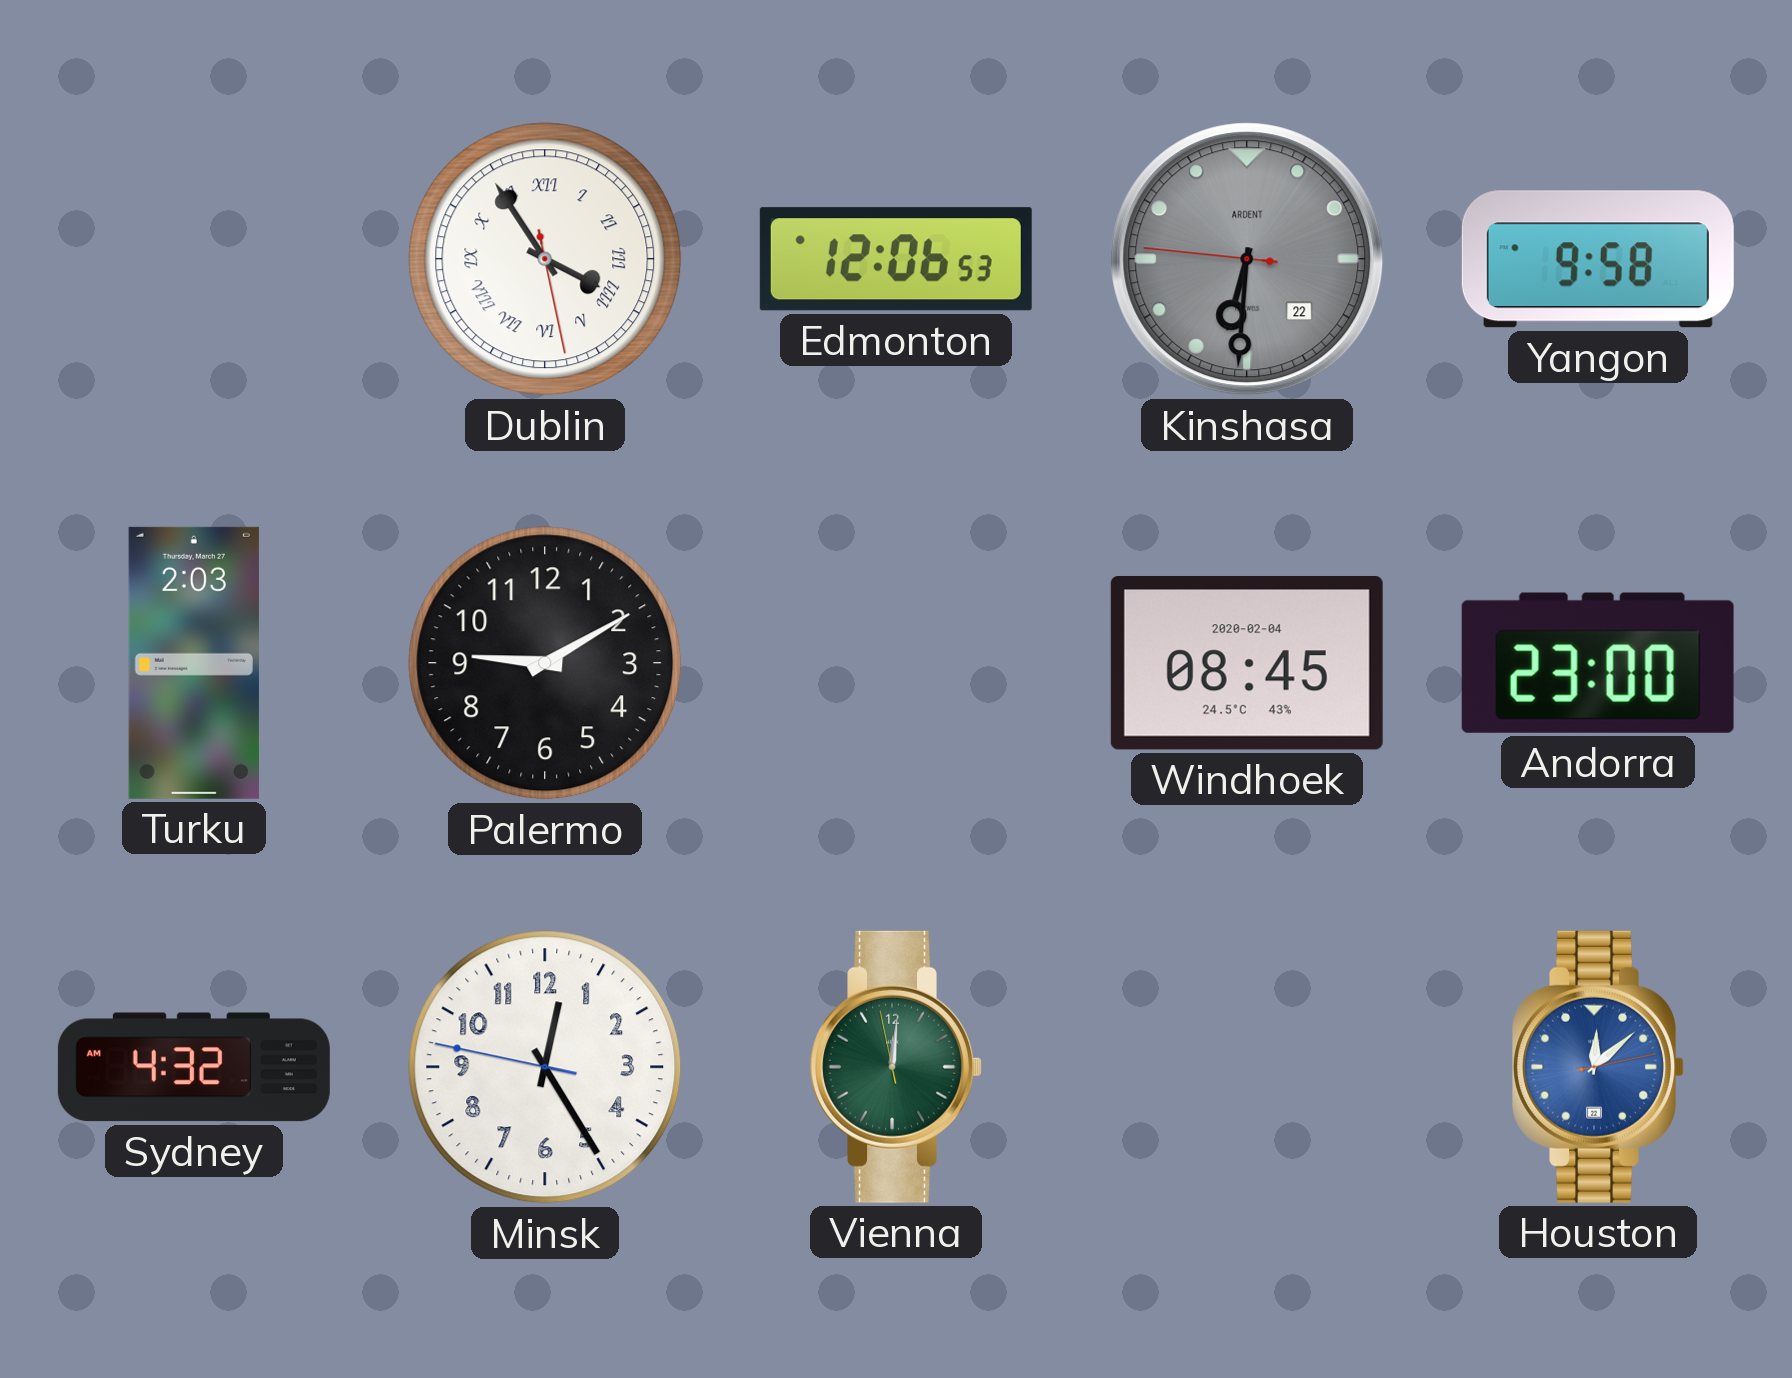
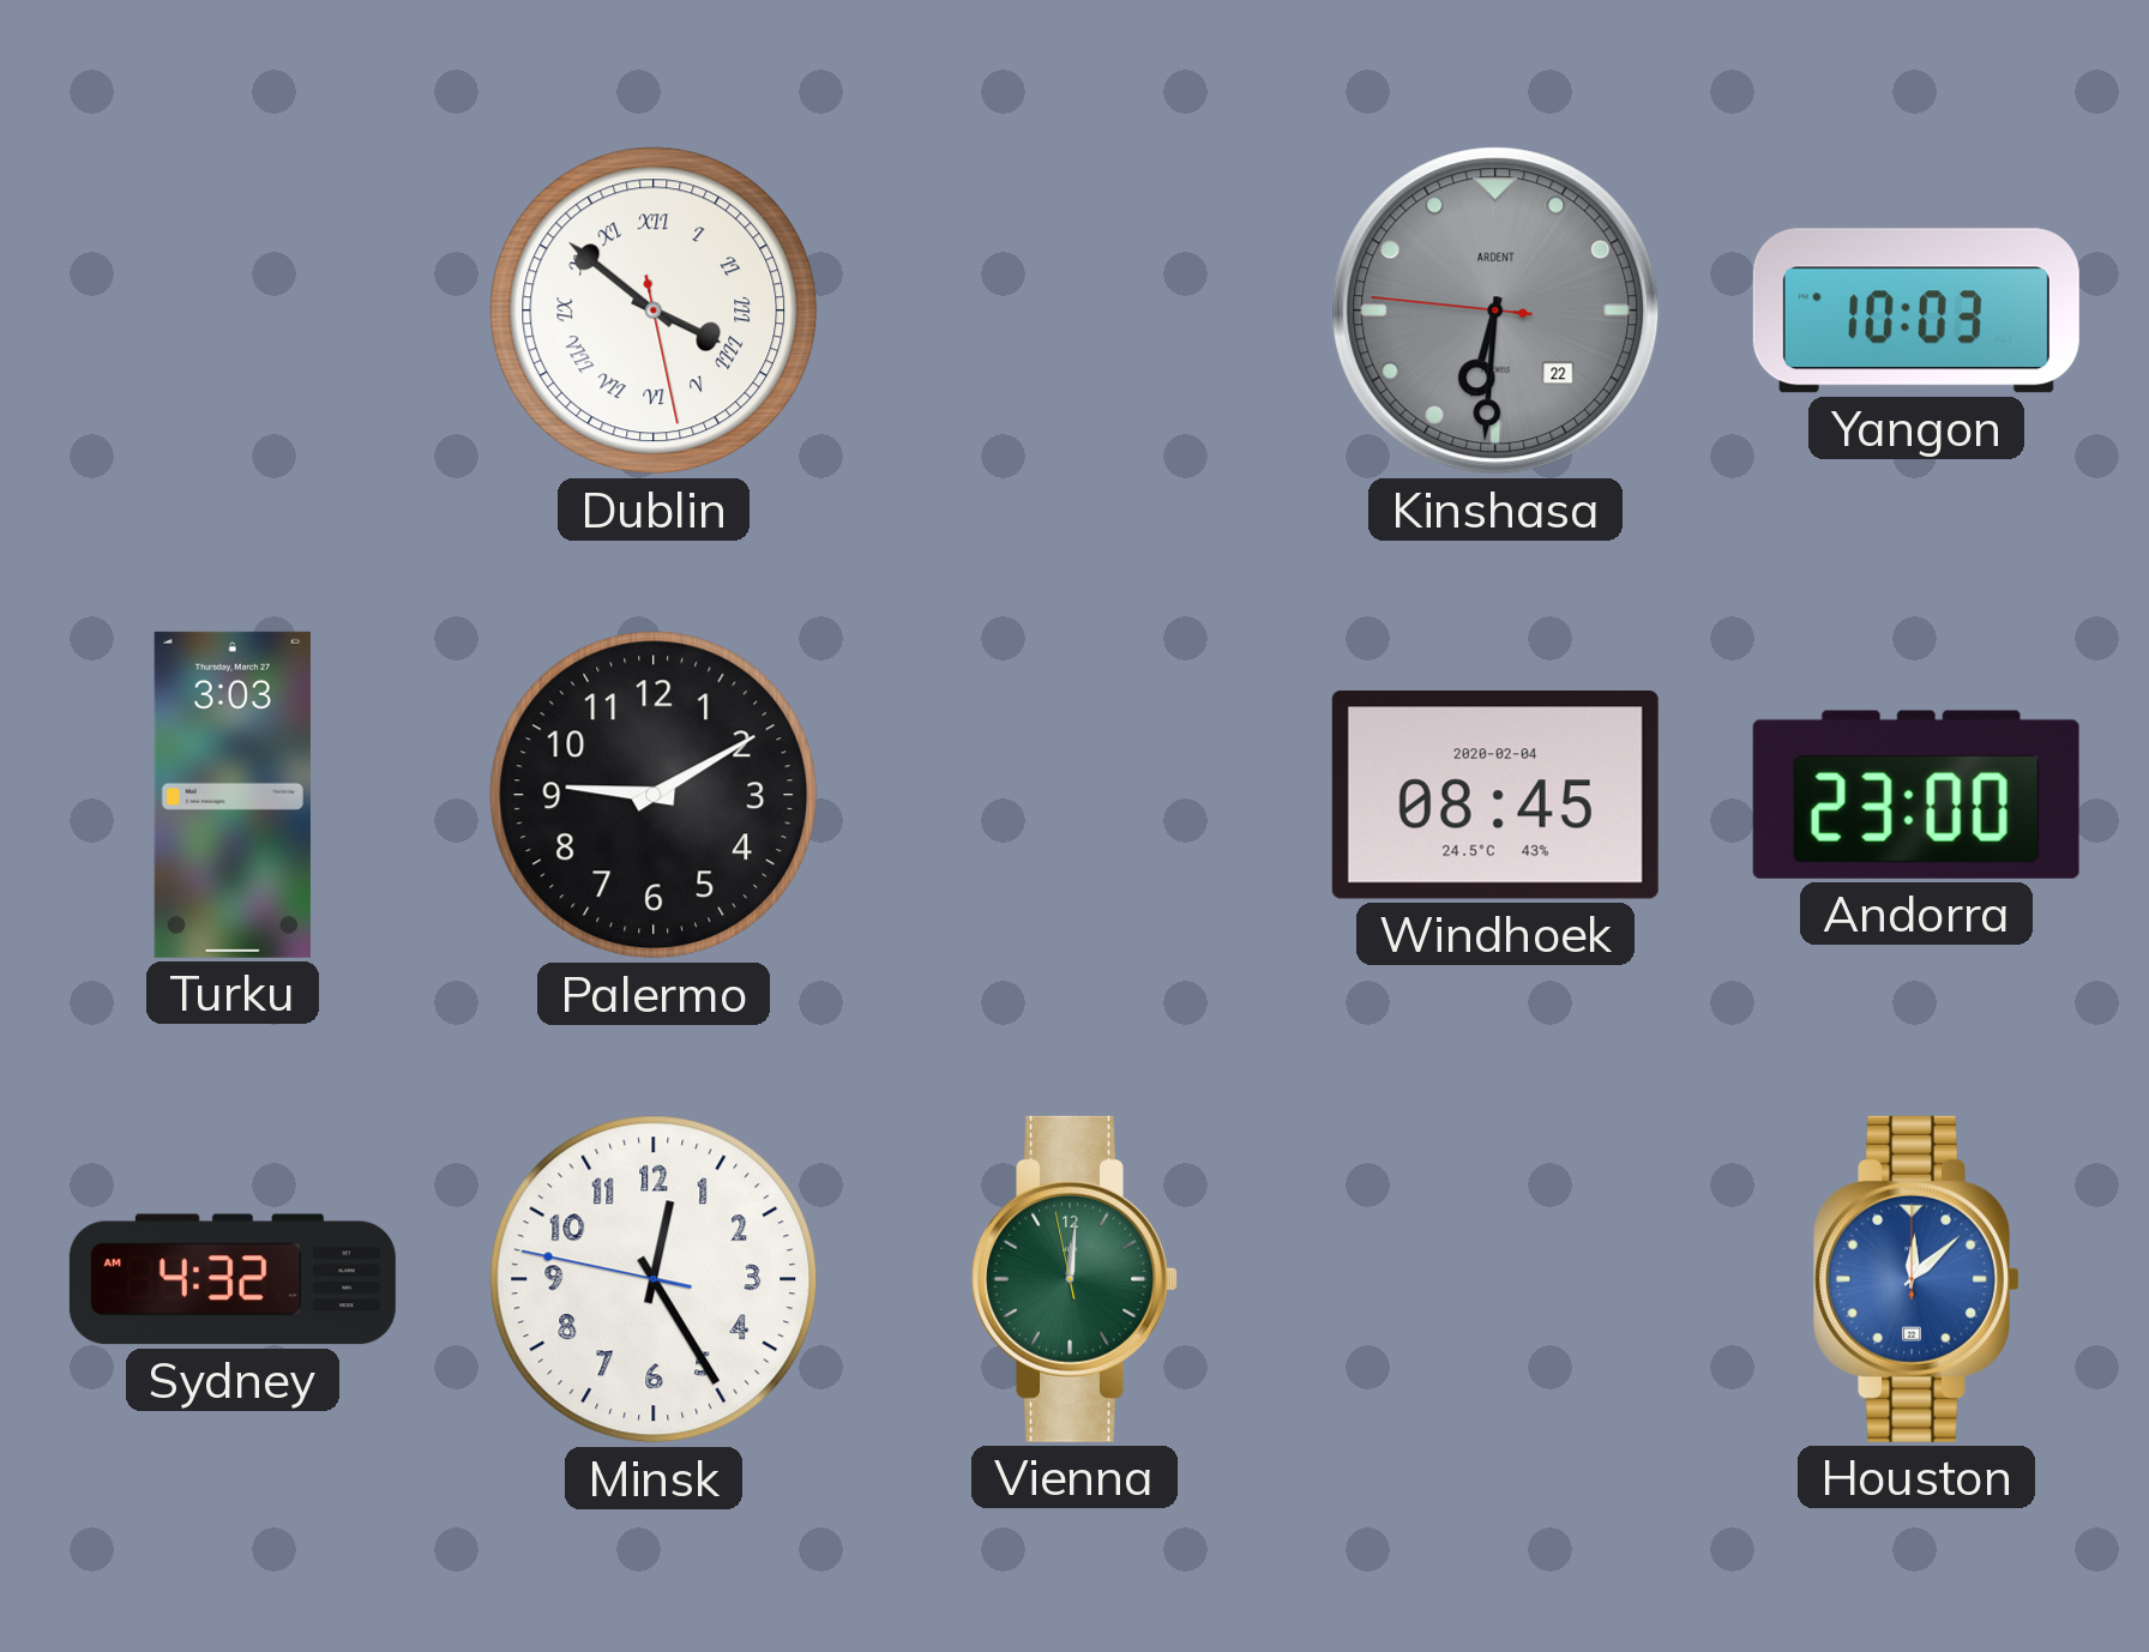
Dublin: 3:54 -> 3:51
Edmonton: 12:06 -> none
Yangon: 9:58 -> 10:03
Turku: 2:03 -> 3:03
Houston: 12:08:13 -> 12:08:00
